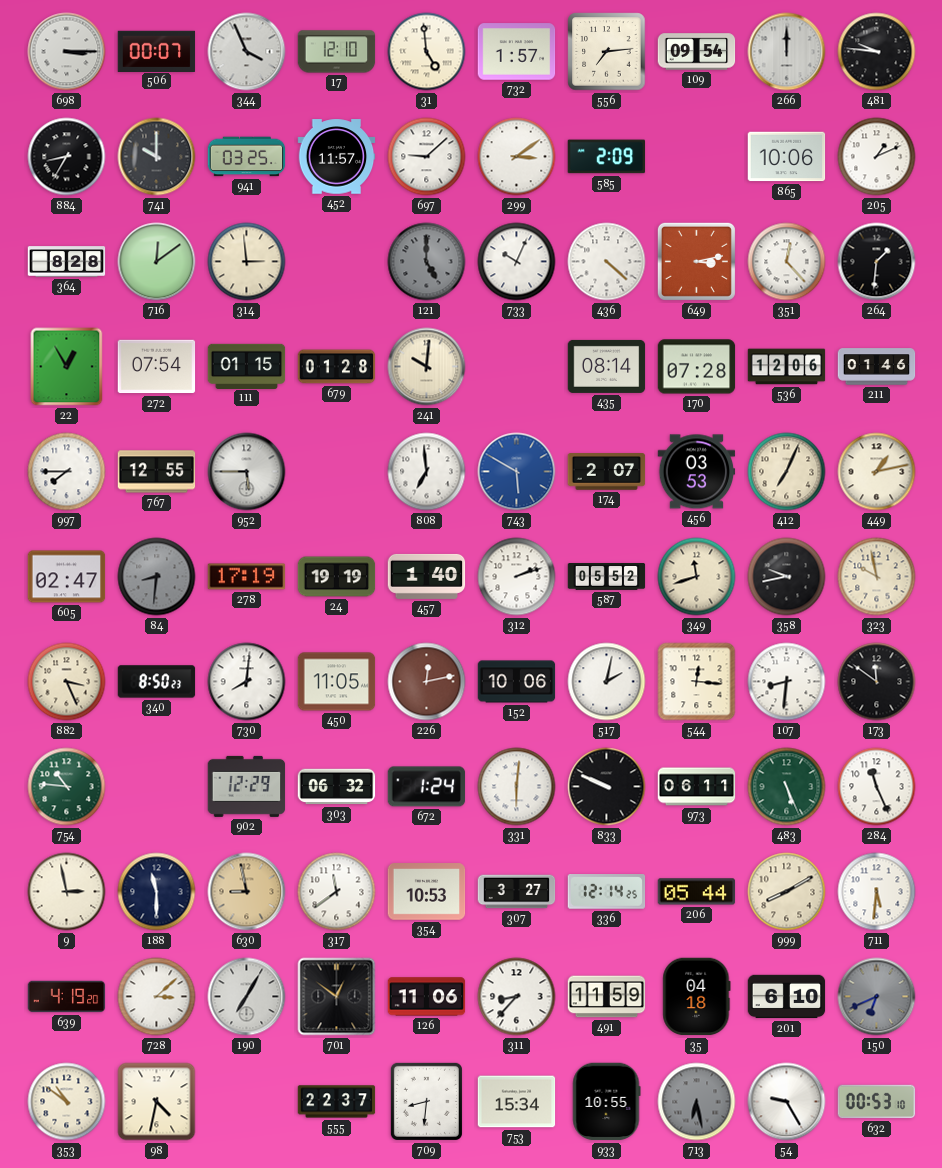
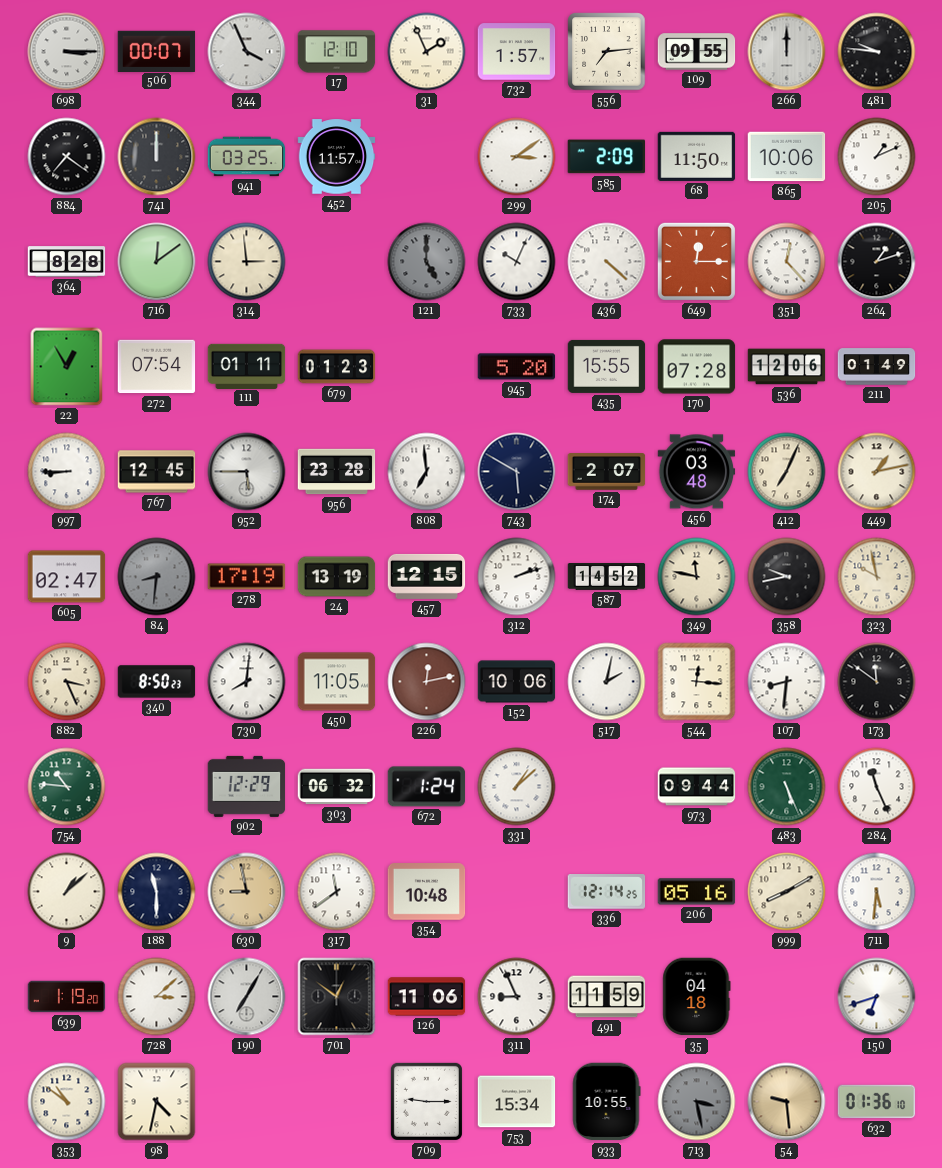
31: 4:59 -> 1:56
109: 09:54 -> 09:55
884: 8:35 -> 7:21
741: 10:00 -> 12:00
697: 9:08 -> none
68: none -> 11:50
649: 3:13 -> 12:15
264: 1:31 -> 1:12
111: 01:15 -> 01:11
679: 01:28 -> 01:23
241: 10:01 -> none
945: none -> 5:20
435: 08:14 -> 15:55
211: 01:46 -> 01:49
997: 7:45 -> 8:45
767: 12:55 -> 12:45
956: none -> 23:28
743 dial: blue -> navy
456: 03:53 -> 03:48
24: 19:19 -> 13:19
457: 1:40 -> 12:15
587: 05:52 -> 14:52
349: 11:42 -> 11:47
331: 6:01 -> 1:08
833: 9:49 -> none
973: 06:11 -> 09:44
9: 2:58 -> 1:08
354: 10:53 -> 10:48
307: 3:27 -> none
206: 05:44 -> 05:16
639: 4:19 -> 1:19
311: 8:37 -> 8:56
201: 6:10 -> none
150: 6:41 -> 6:42
150 dial: grey -> white
555: 22:37 -> none
709: 8:31 -> 9:15
713: 6:28 -> 3:28
54: 9:25 -> 9:29
54 dial: white -> champagne
632: 00:53 -> 01:36
